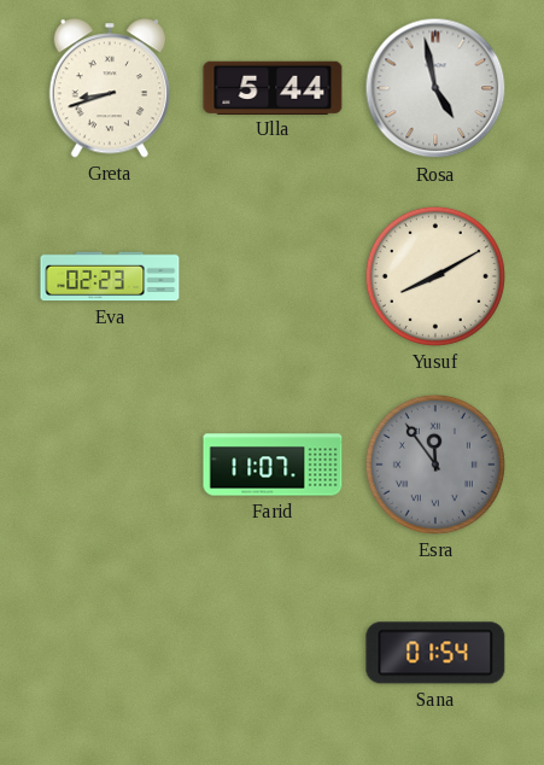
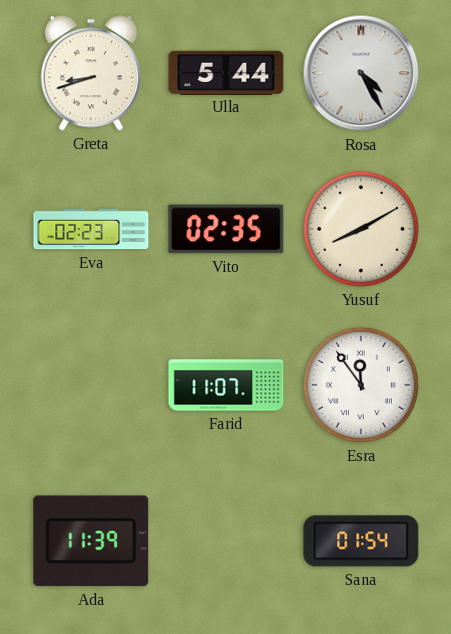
Rosa: 4:58 -> 4:25
Vito: none -> 02:35
Esra dial: grey -> white
Ada: none -> 11:39
